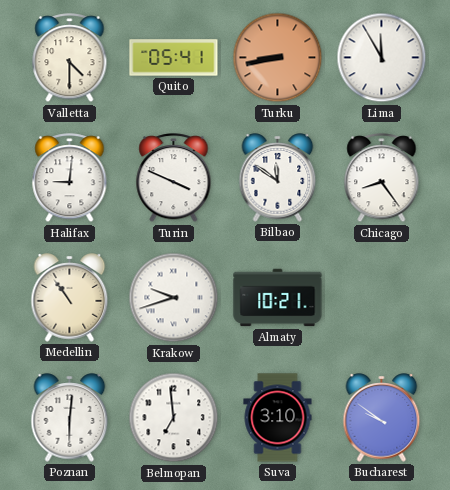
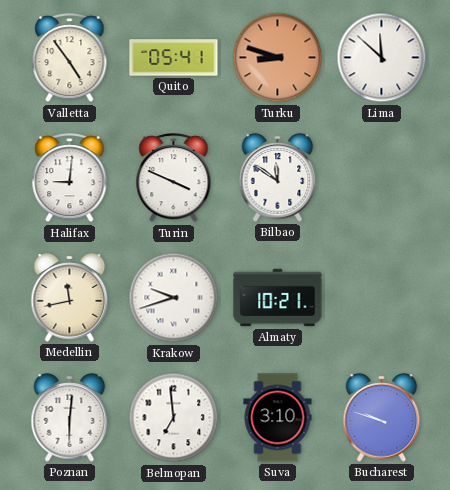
Valletta: 4:30 -> 4:54
Turku: 8:43 -> 8:48
Lima: 11:55 -> 11:52
Chicago: 8:24 -> none
Medellin: 10:54 -> 11:43
Bucharest: 9:51 -> 9:48
